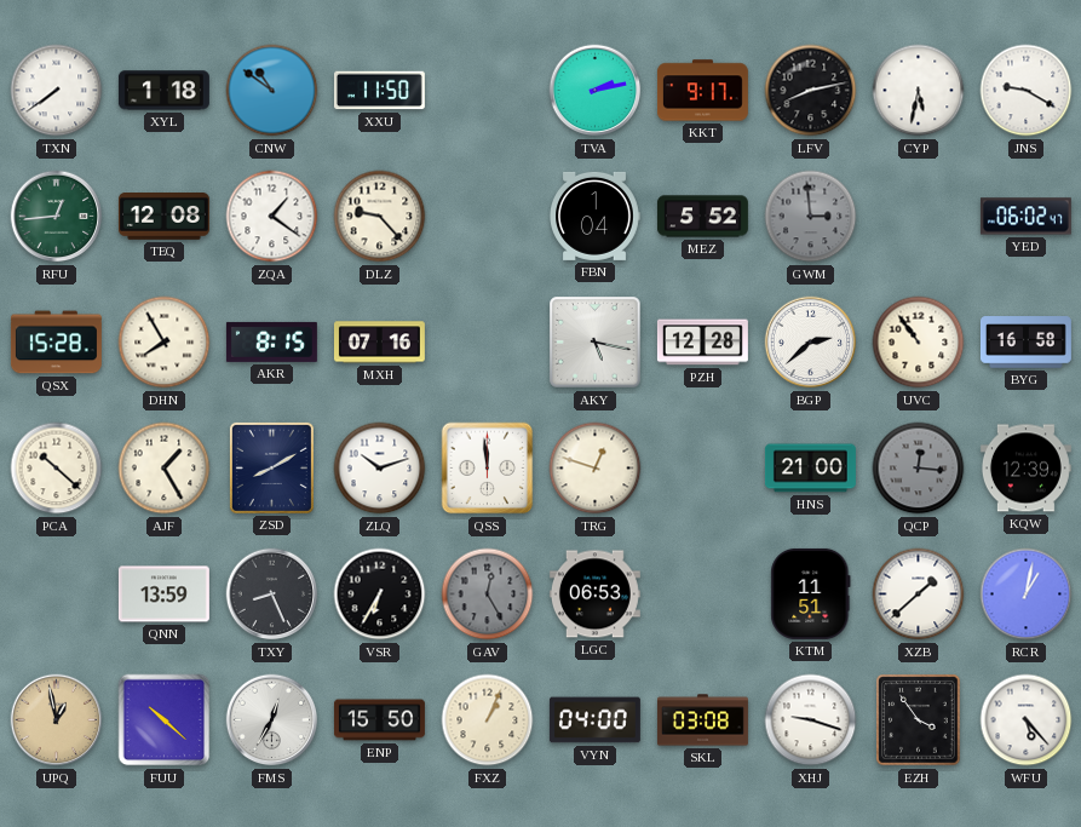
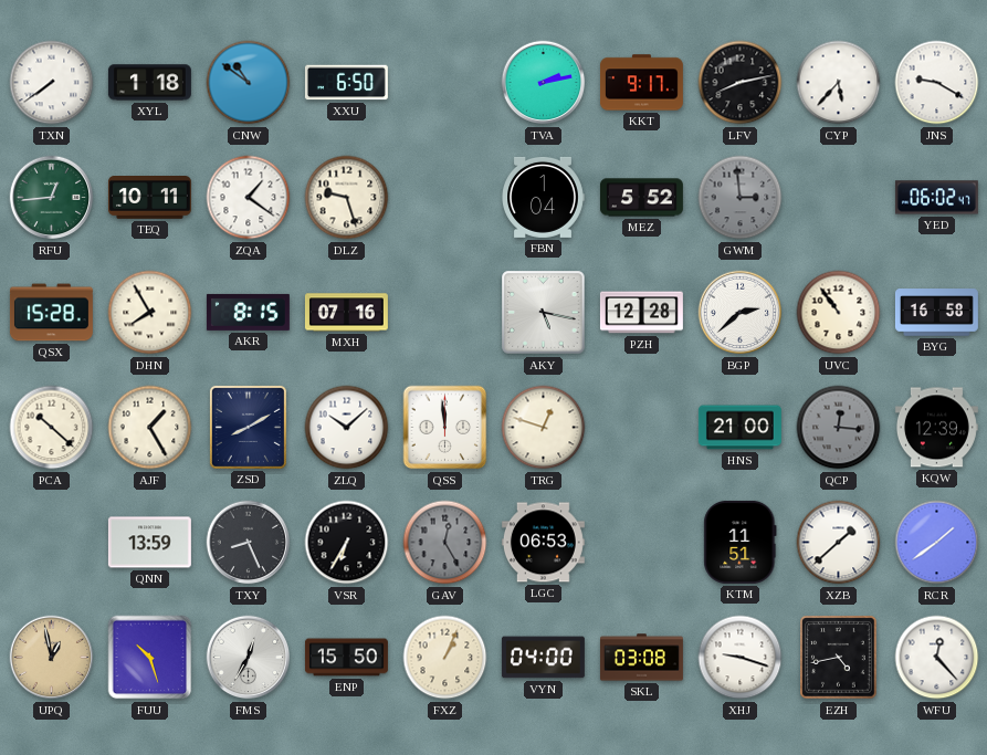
XXU: 11:50 -> 6:50
CYP: 5:32 -> 5:37
TEQ: 12:08 -> 10:11
DLZ: 9:23 -> 9:27
ZLQ: 10:12 -> 10:08
RCR: 1:02 -> 1:39
FUU: 10:22 -> 10:27
EZH: 3:54 -> 4:43
WFU: 5:23 -> 12:23
